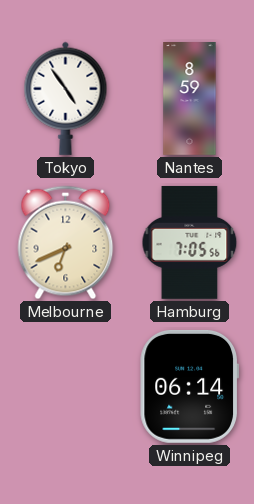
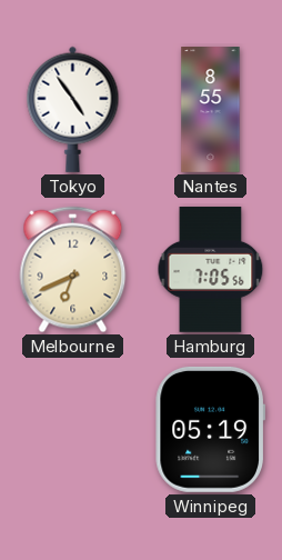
Nantes: 8:59 -> 8:55
Winnipeg: 06:14 -> 05:19
